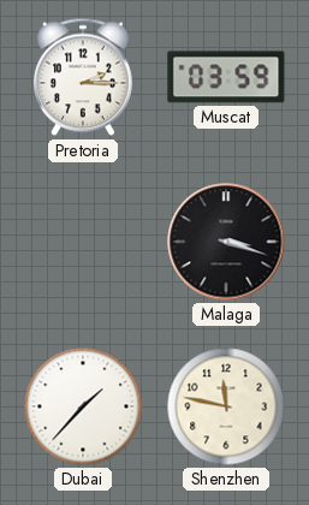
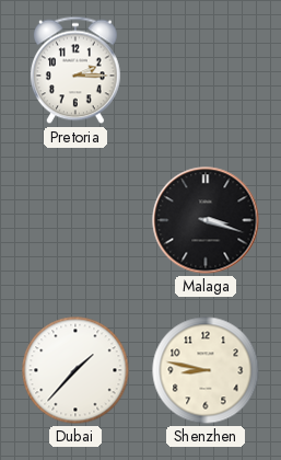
Muscat: 03:59 -> none
Shenzhen: 11:47 -> 8:47
